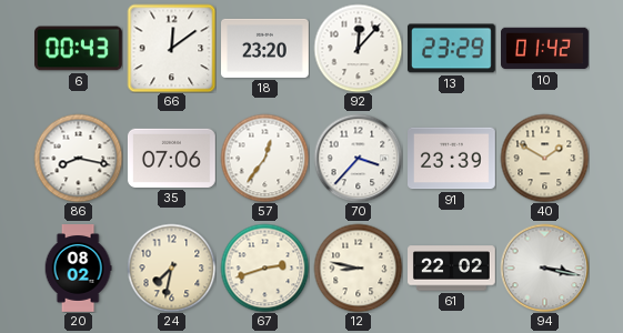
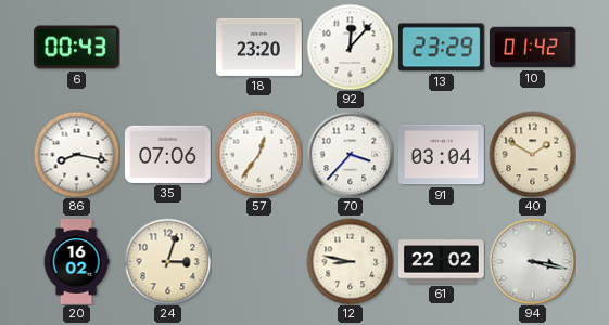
66: 12:09 -> none
91: 23:39 -> 03:04
20: 08:02 -> 16:02
24: 7:32 -> 3:03
67: 2:42 -> none
